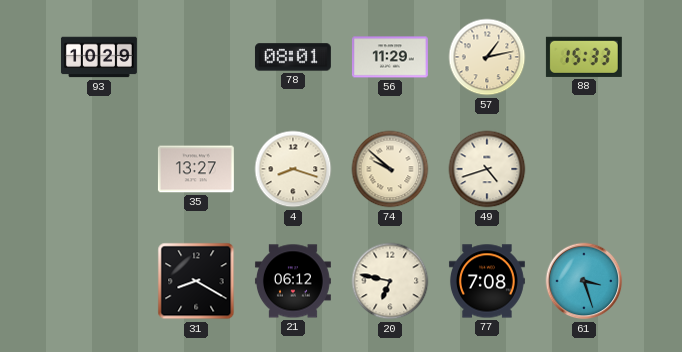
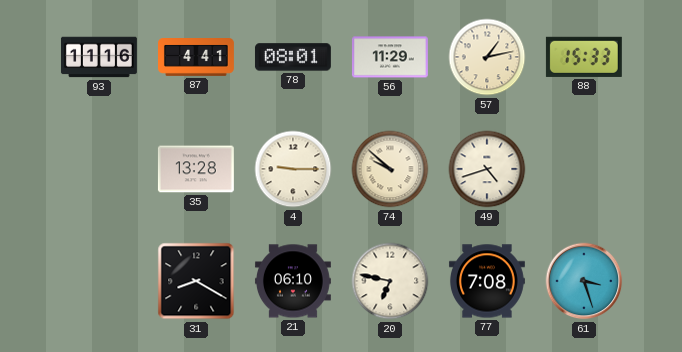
93: 10:29 -> 11:16
87: none -> 4:41
35: 13:27 -> 13:28
4: 8:18 -> 9:15
21: 06:12 -> 06:10
